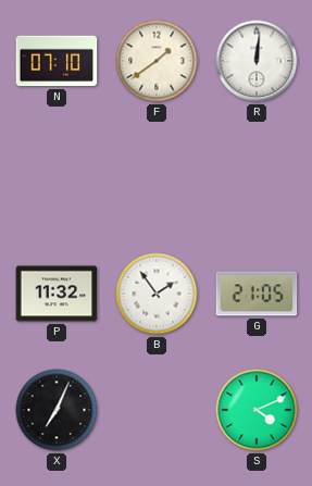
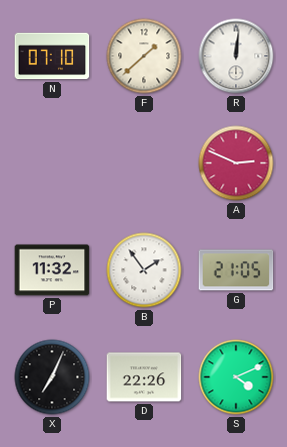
F: 1:39 -> 1:38
A: none -> 2:49
D: none -> 22:26
